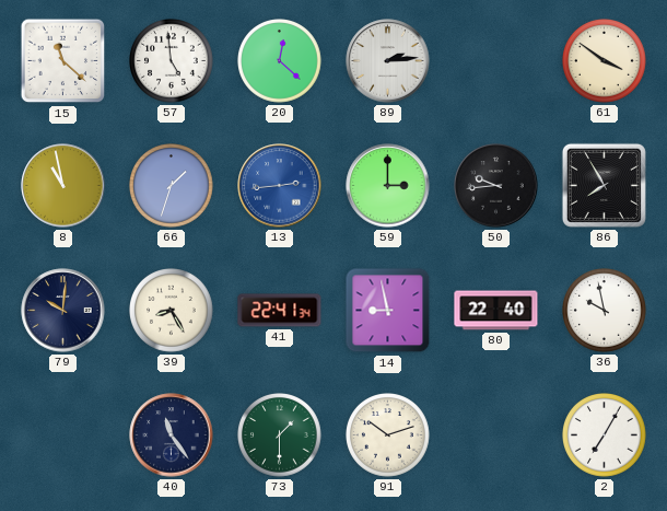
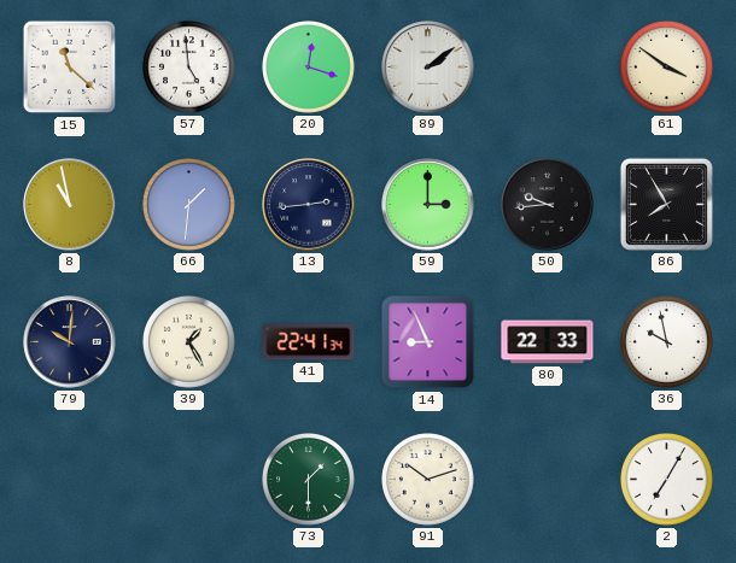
20: 12:22 -> 12:18
89: 2:14 -> 2:09
66: 1:33 -> 1:31
13 dial: blue -> navy
39: 8:25 -> 1:25
14: 8:58 -> 8:56
80: 22:40 -> 22:33
40: 11:24 -> none
